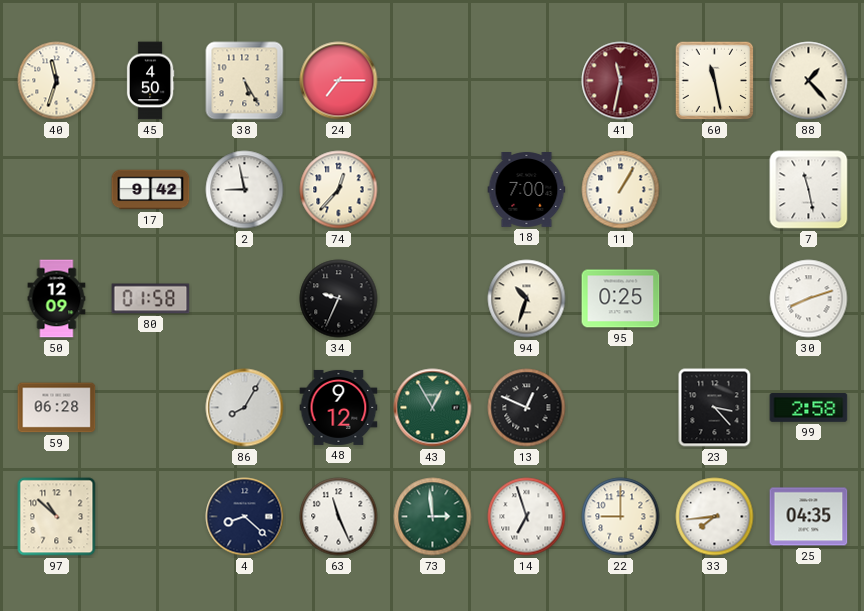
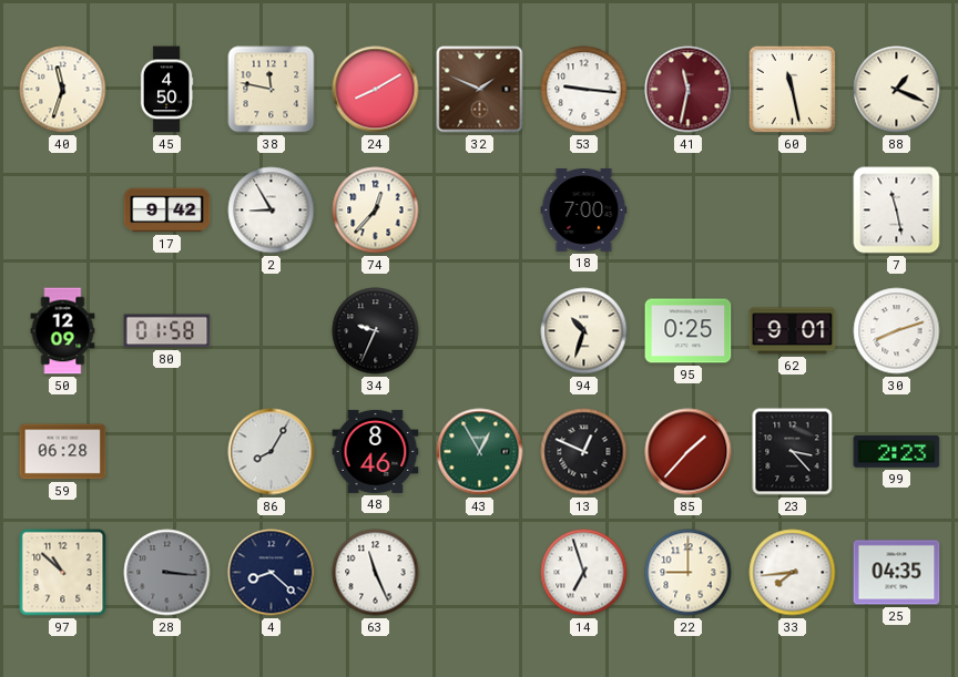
38: 5:25 -> 11:47
24: 7:15 -> 8:10
32: none -> 1:49
53: none -> 9:16
88: 1:23 -> 1:19
2: 8:58 -> 8:55
11: 1:05 -> none
62: none -> 9:01
48: 9:12 -> 8:46
85: none -> 1:37
99: 2:58 -> 2:23
28: none -> 3:16
73: 2:59 -> none
